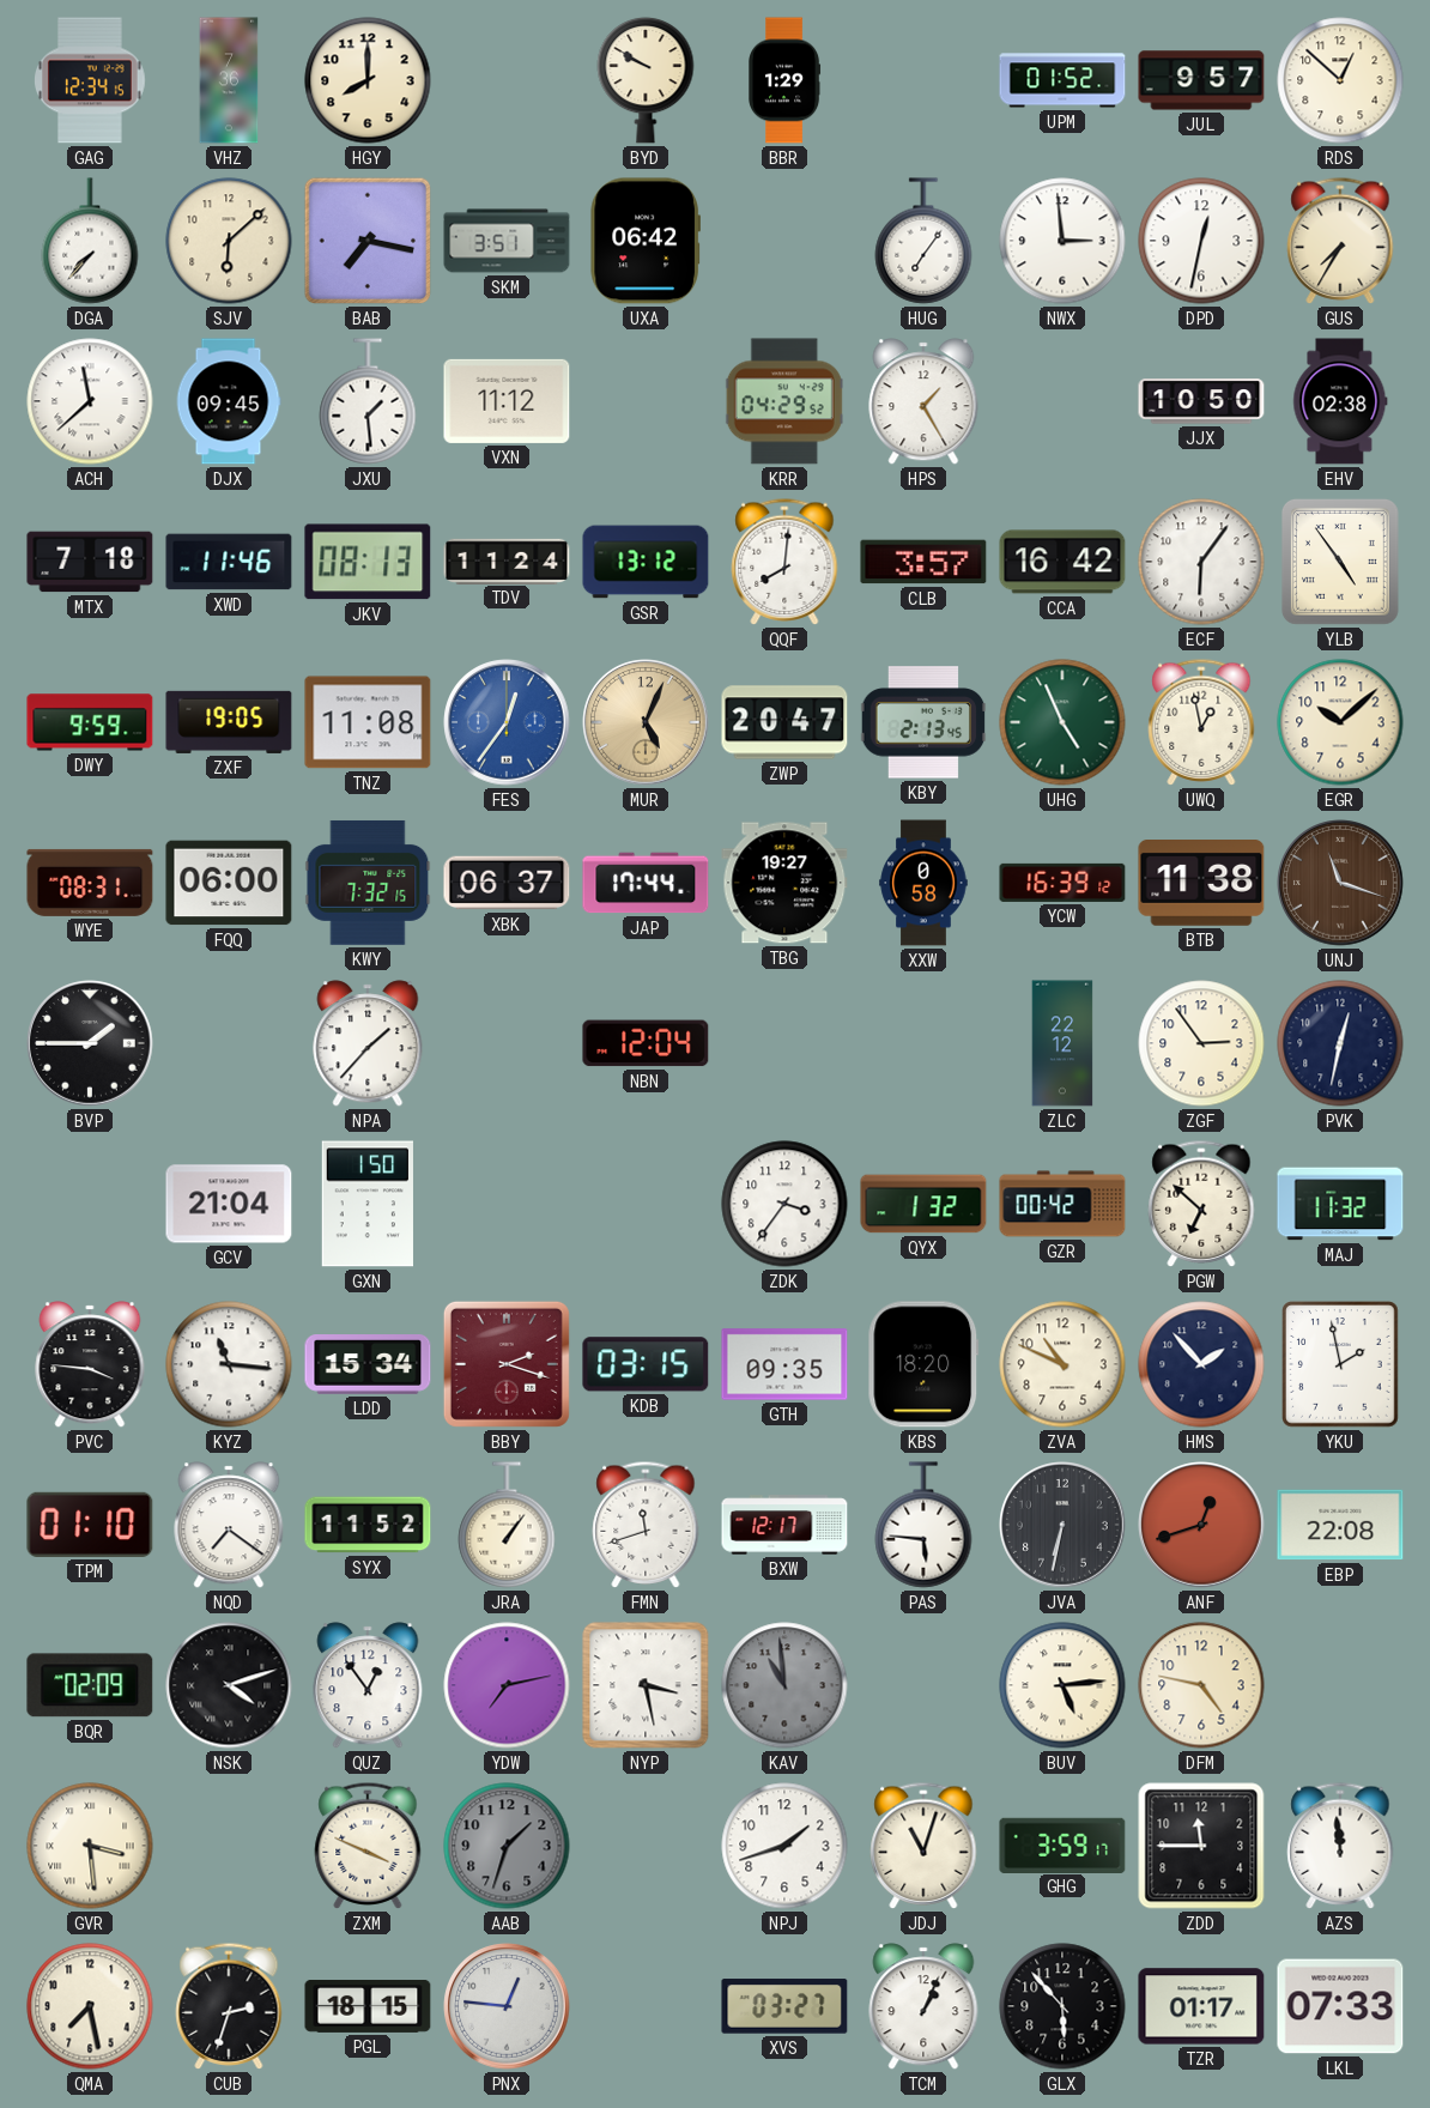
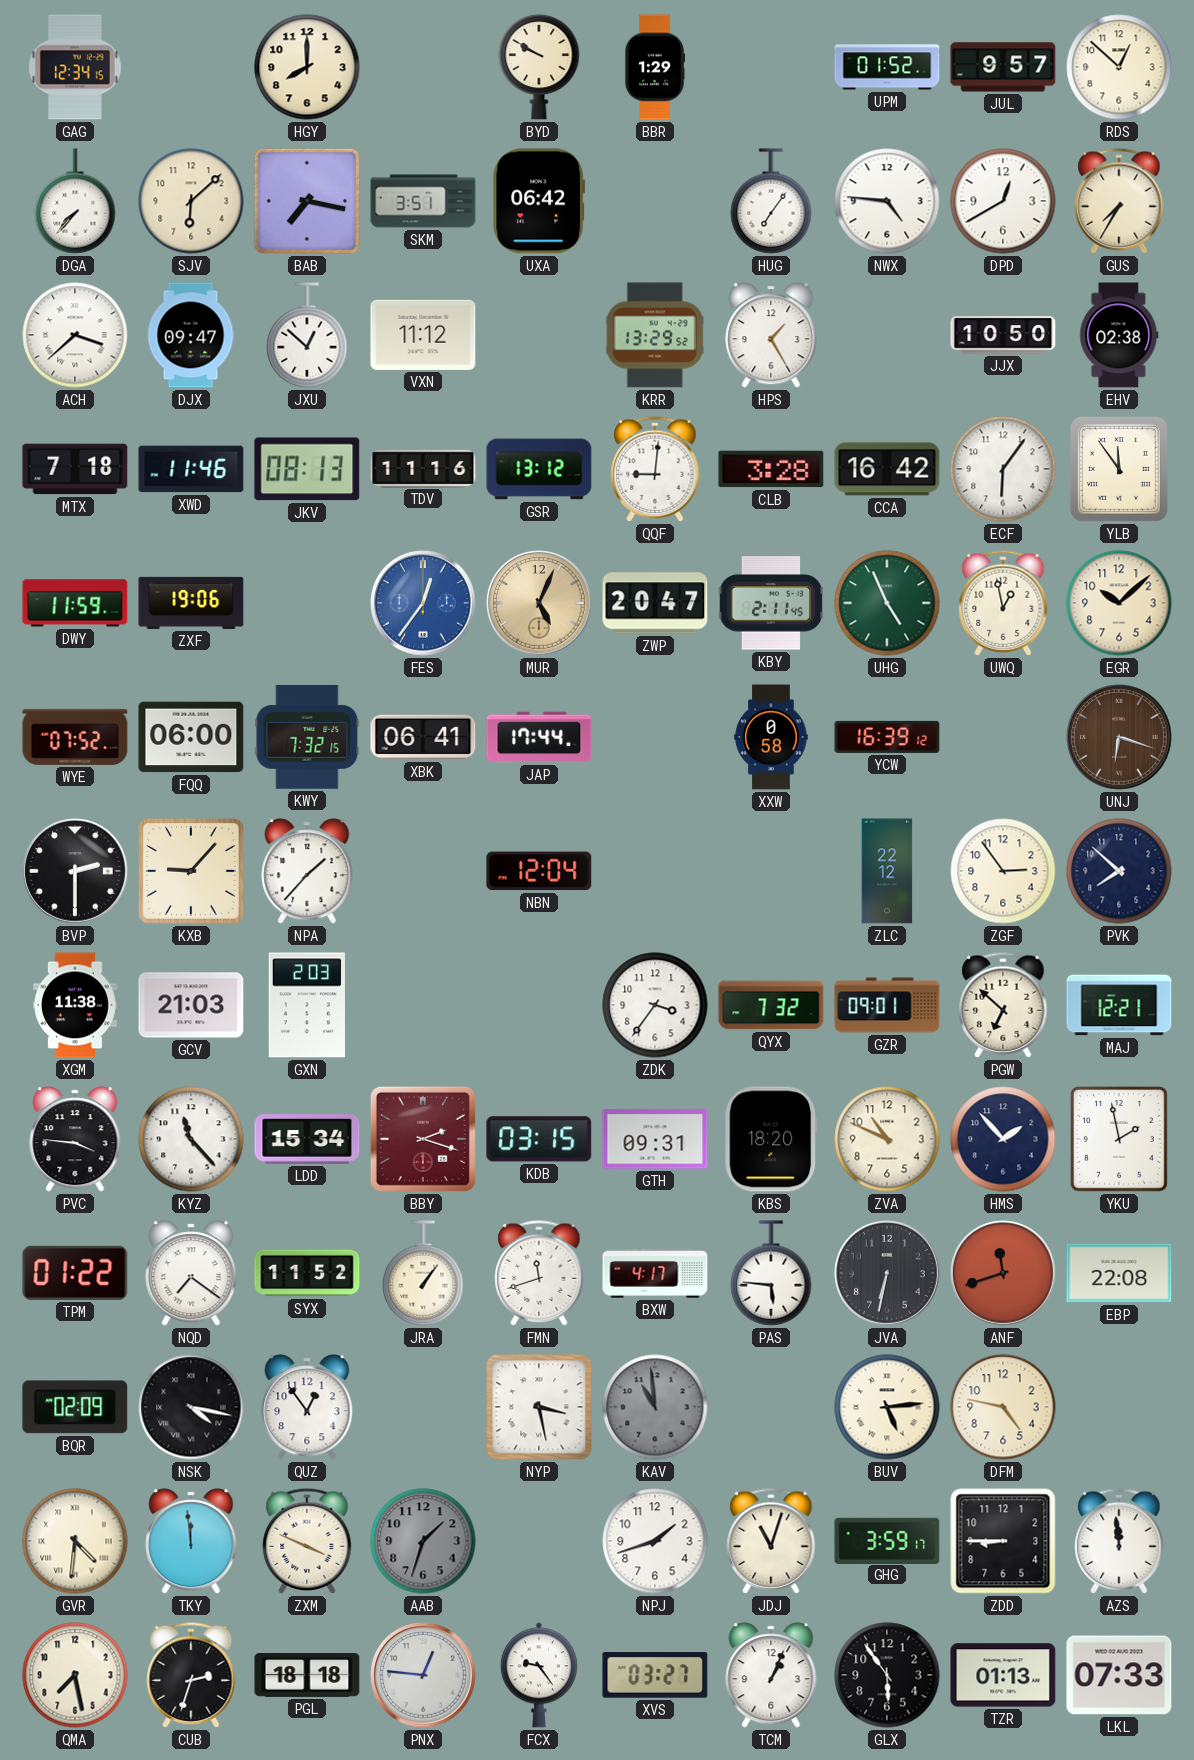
VHZ: 7:36 -> none
NWX: 2:59 -> 4:46
DPD: 12:32 -> 12:40
ACH: 11:38 -> 3:38
DJX: 09:45 -> 09:47
JXU: 1:29 -> 12:52
KRR: 04:29 -> 13:29
TDV: 11:24 -> 11:16
QQF: 8:01 -> 9:01
CLB: 3:57 -> 3:28
YLB: 4:54 -> 11:54
DWY: 9:59 -> 11:59
ZXF: 19:05 -> 19:06
TNZ: 11:08 -> none
KBY: 2:13 -> 2:11
WYE: 08:31 -> 07:52
XBK: 06:37 -> 06:41
TBG: 19:27 -> none
BTB: 11:38 -> none
UNJ: 11:18 -> 6:18
BVP: 1:45 -> 2:30
KXB: none -> 9:07
PVK: 12:32 -> 7:52
XGM: none -> 11:38
GCV: 21:04 -> 21:03
GXN: 1:50 -> 2:03
QYX: 1:32 -> 7:32
GZR: 00:42 -> 09:01
MAJ: 11:32 -> 12:21
KYZ: 11:16 -> 11:23
GTH: 09:35 -> 09:31
TPM: 01:10 -> 01:22
BXW: 12:17 -> 4:17
ANF: 12:42 -> 11:42
NSK: 4:12 -> 4:17
YDW: 7:13 -> none
GVR: 3:29 -> 4:31
TKY: none -> 11:59
ZDD: 11:45 -> 8:45
PGL: 18:15 -> 18:18
FCX: none -> 9:24
GLX: 5:53 -> 5:54
TZR: 01:17 -> 01:13
